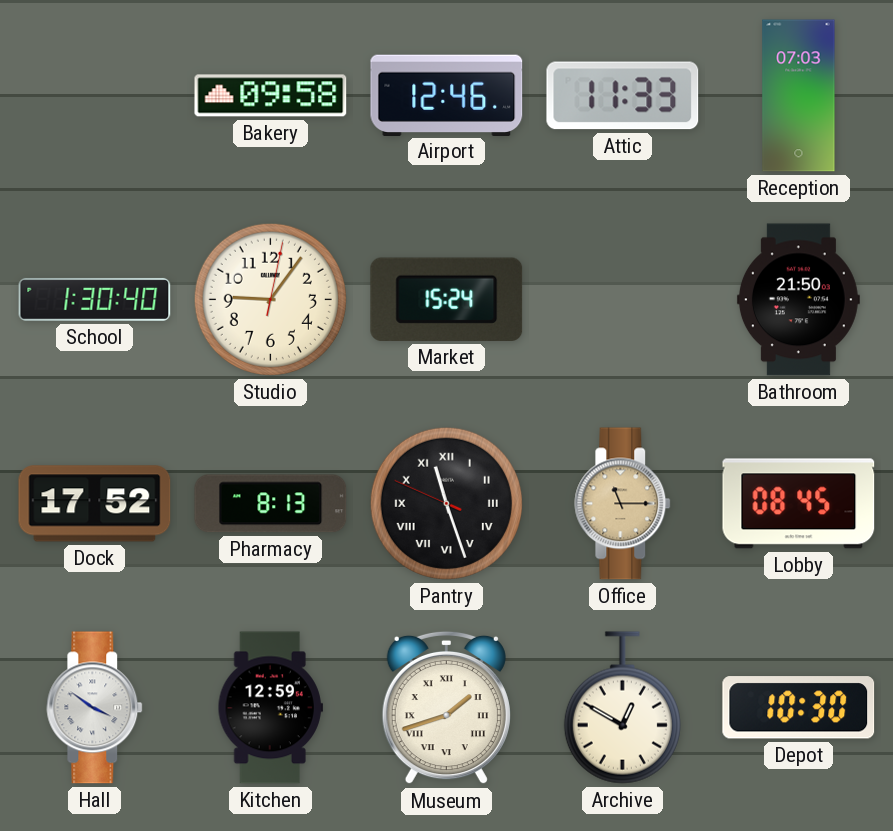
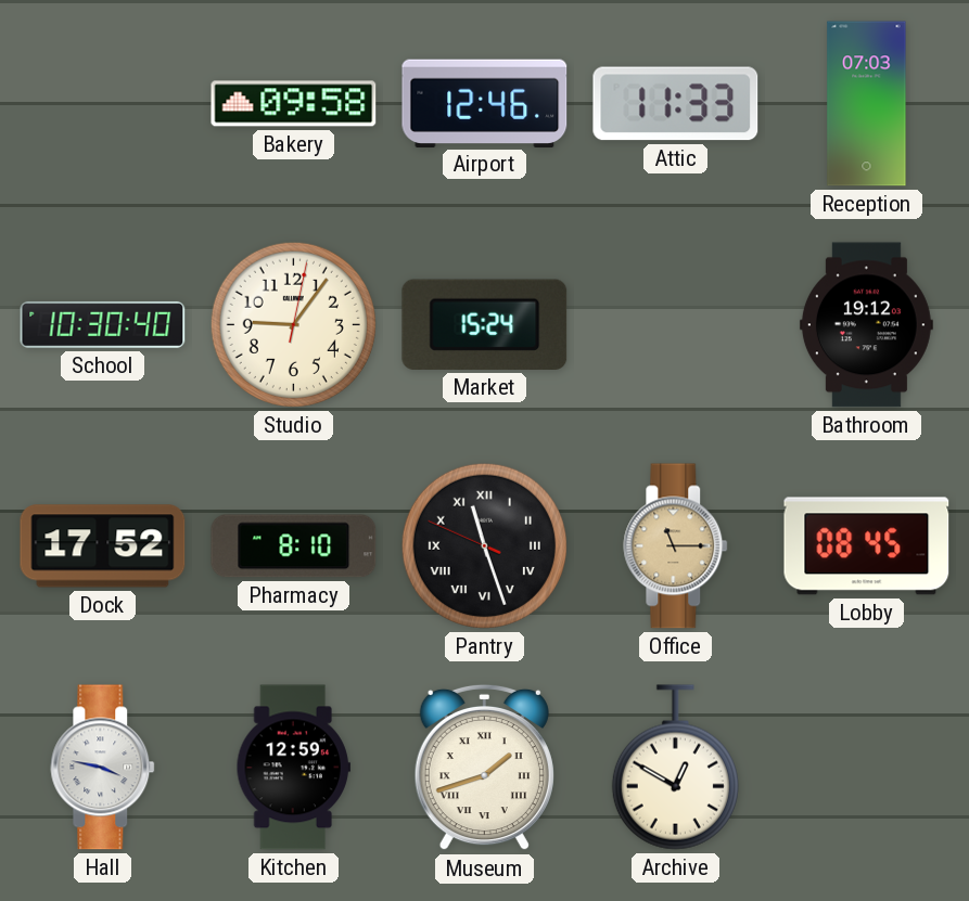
School: 1:30 -> 10:30
Bathroom: 21:50 -> 19:12
Pharmacy: 8:13 -> 8:10
Hall: 3:51 -> 3:47
Depot: 10:30 -> none
